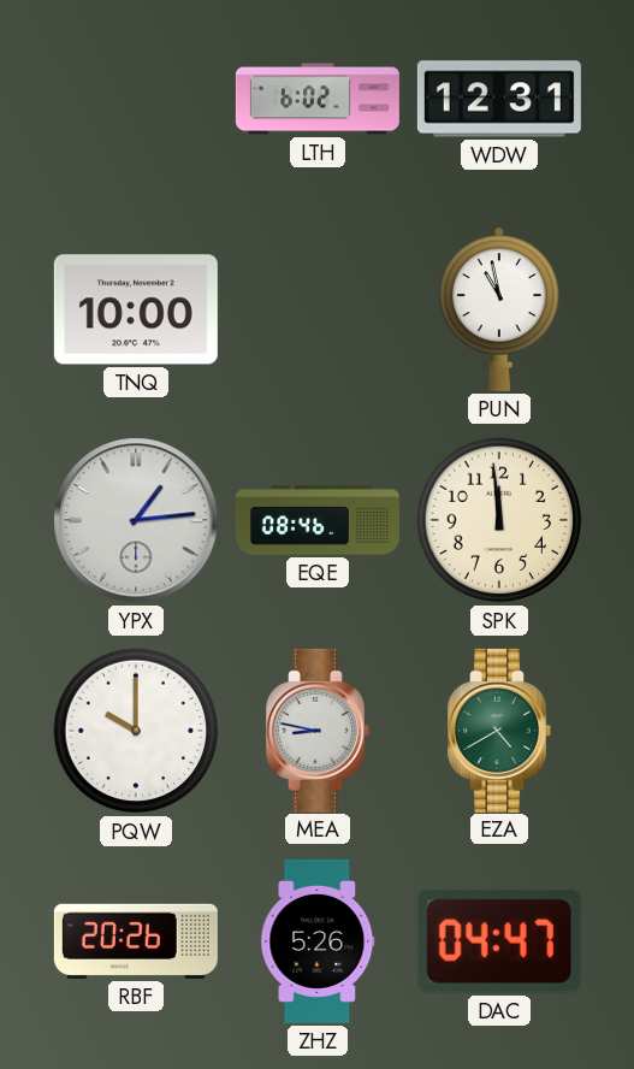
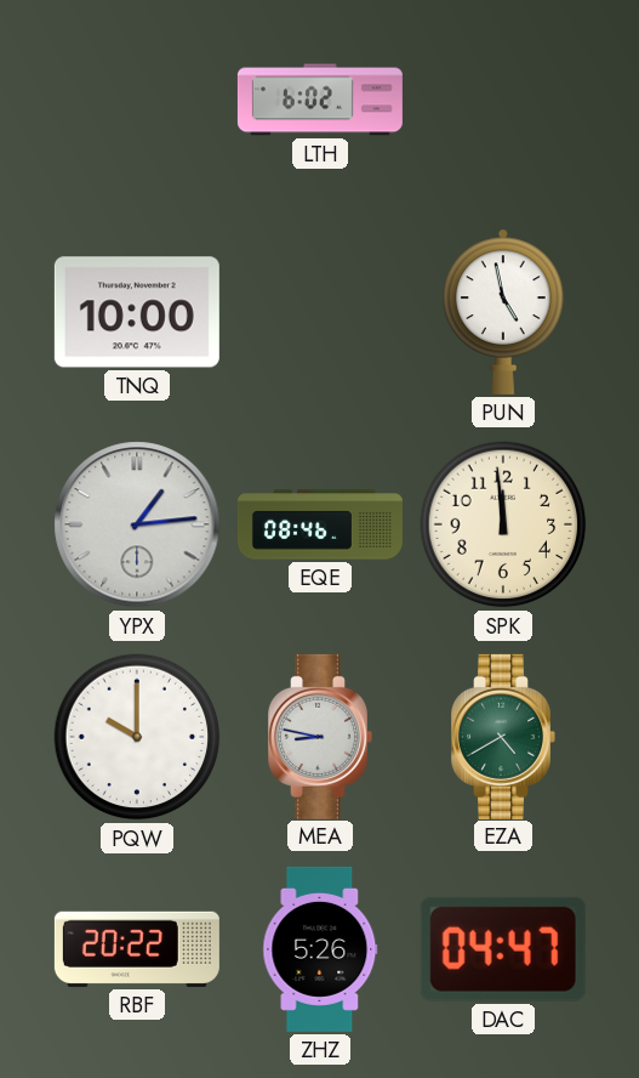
WDW: 12:31 -> none
PUN: 10:58 -> 4:58
RBF: 20:26 -> 20:22
